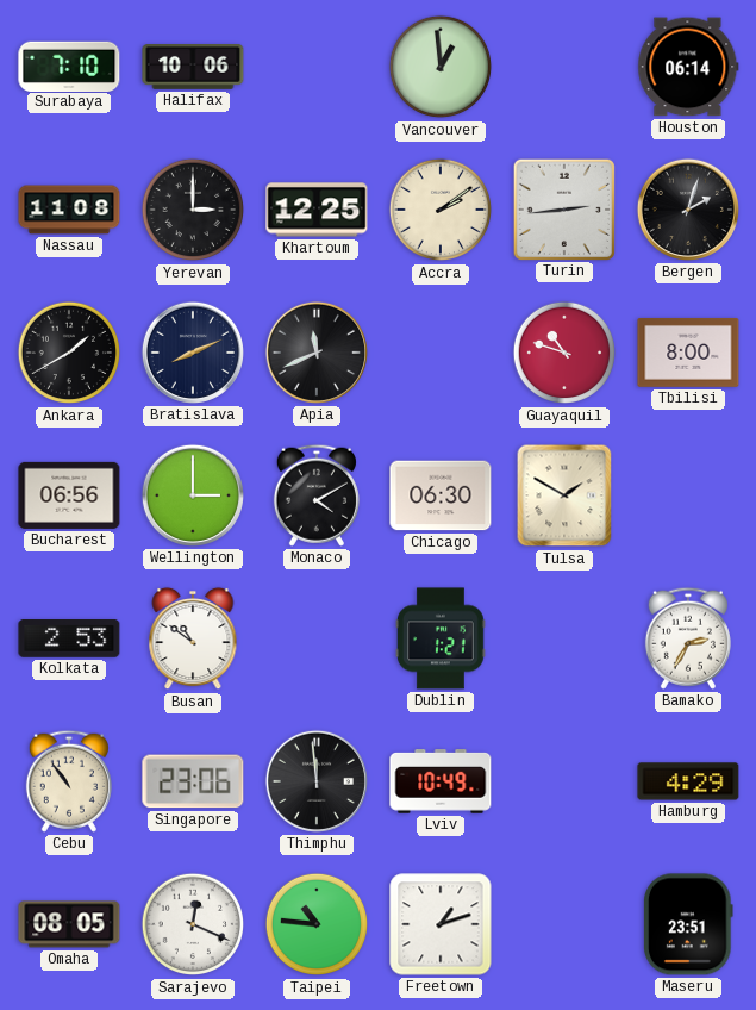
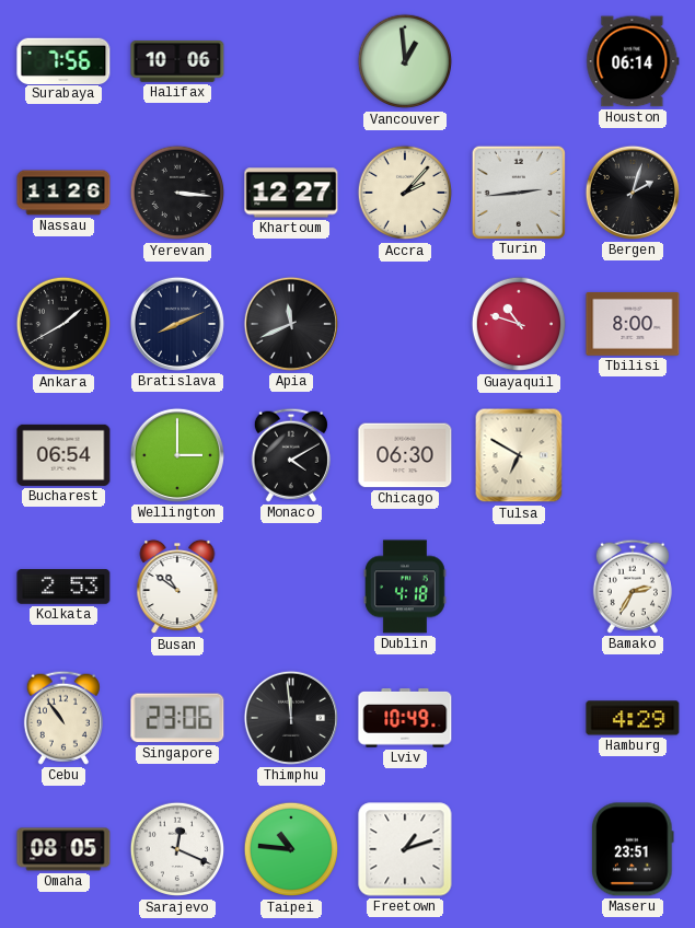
Surabaya: 7:10 -> 7:56
Nassau: 11:08 -> 11:26
Yerevan: 3:00 -> 3:16
Khartoum: 12:25 -> 12:27
Accra: 2:09 -> 2:07
Bucharest: 06:56 -> 06:54
Tulsa: 1:50 -> 6:50
Dublin: 1:21 -> 4:18
